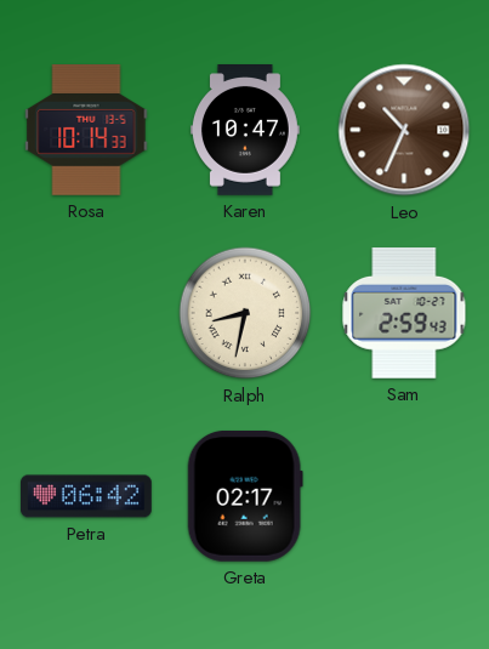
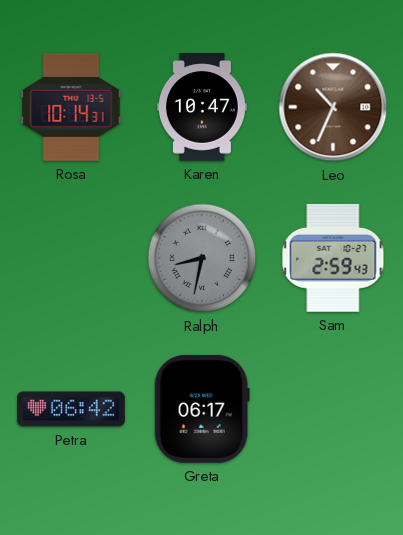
Rosa: 10:14:33 -> 10:14:31
Ralph dial: cream -> grey
Greta: 02:17 -> 06:17
